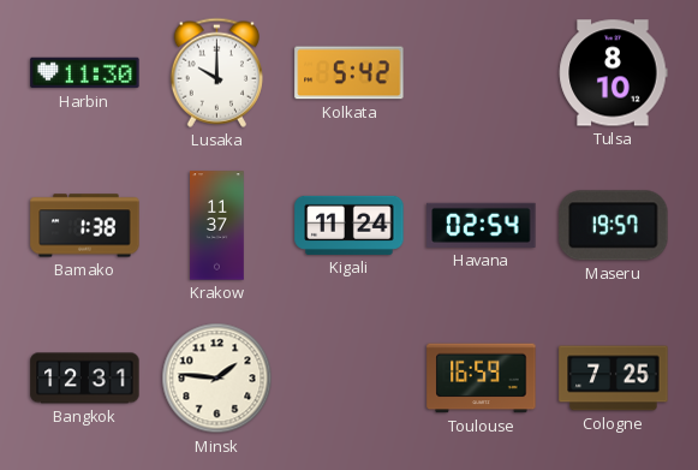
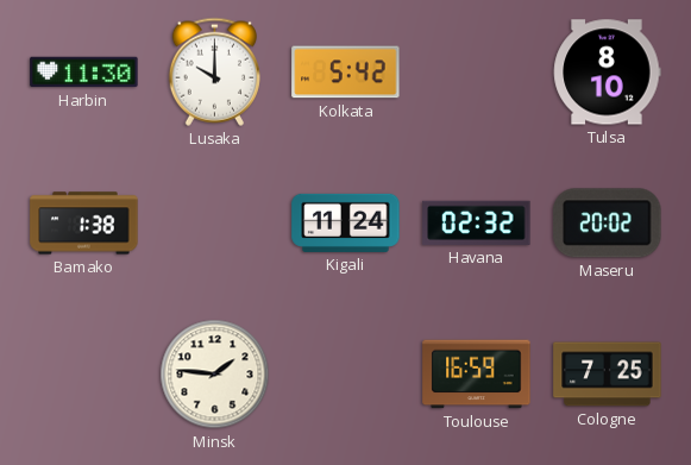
Krakow: 11:37 -> none
Havana: 02:54 -> 02:32
Maseru: 19:57 -> 20:02
Bangkok: 12:31 -> none
